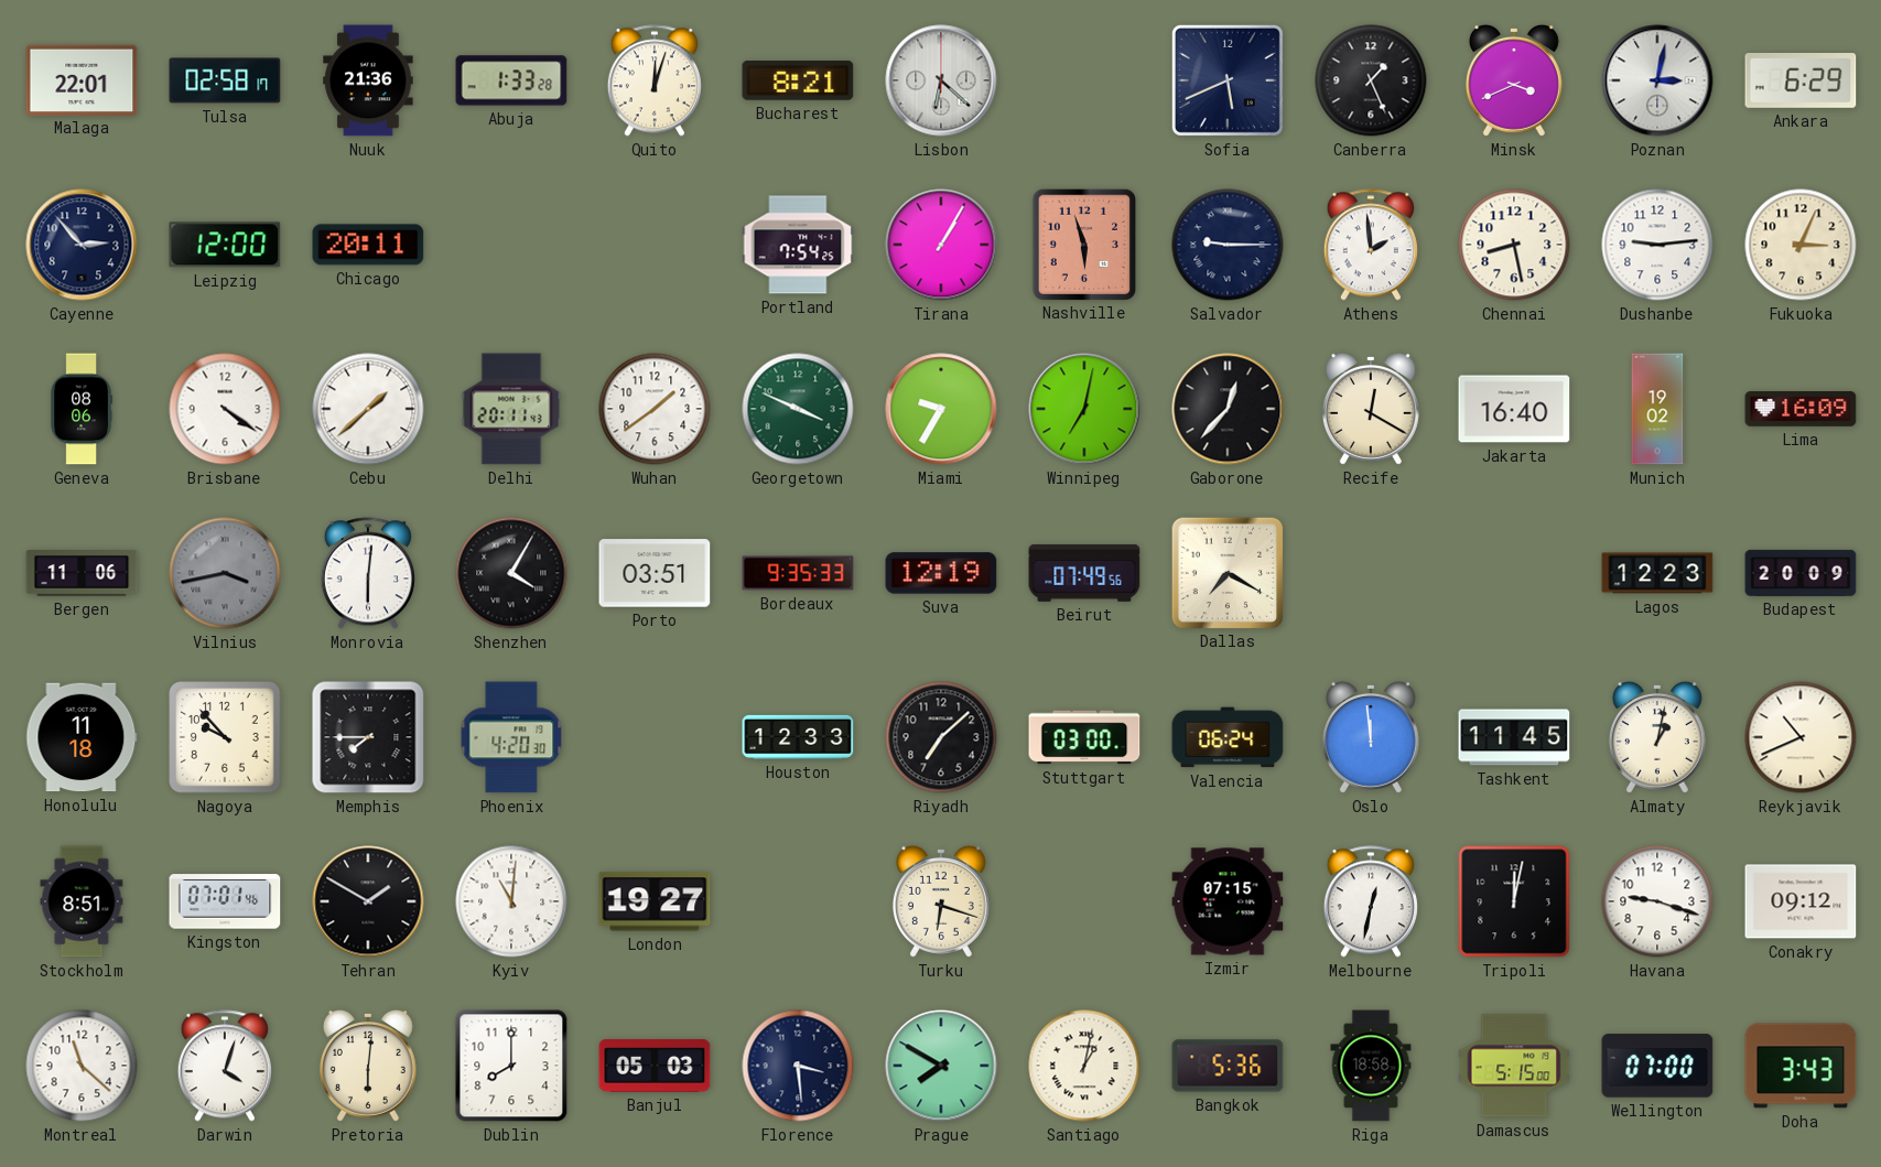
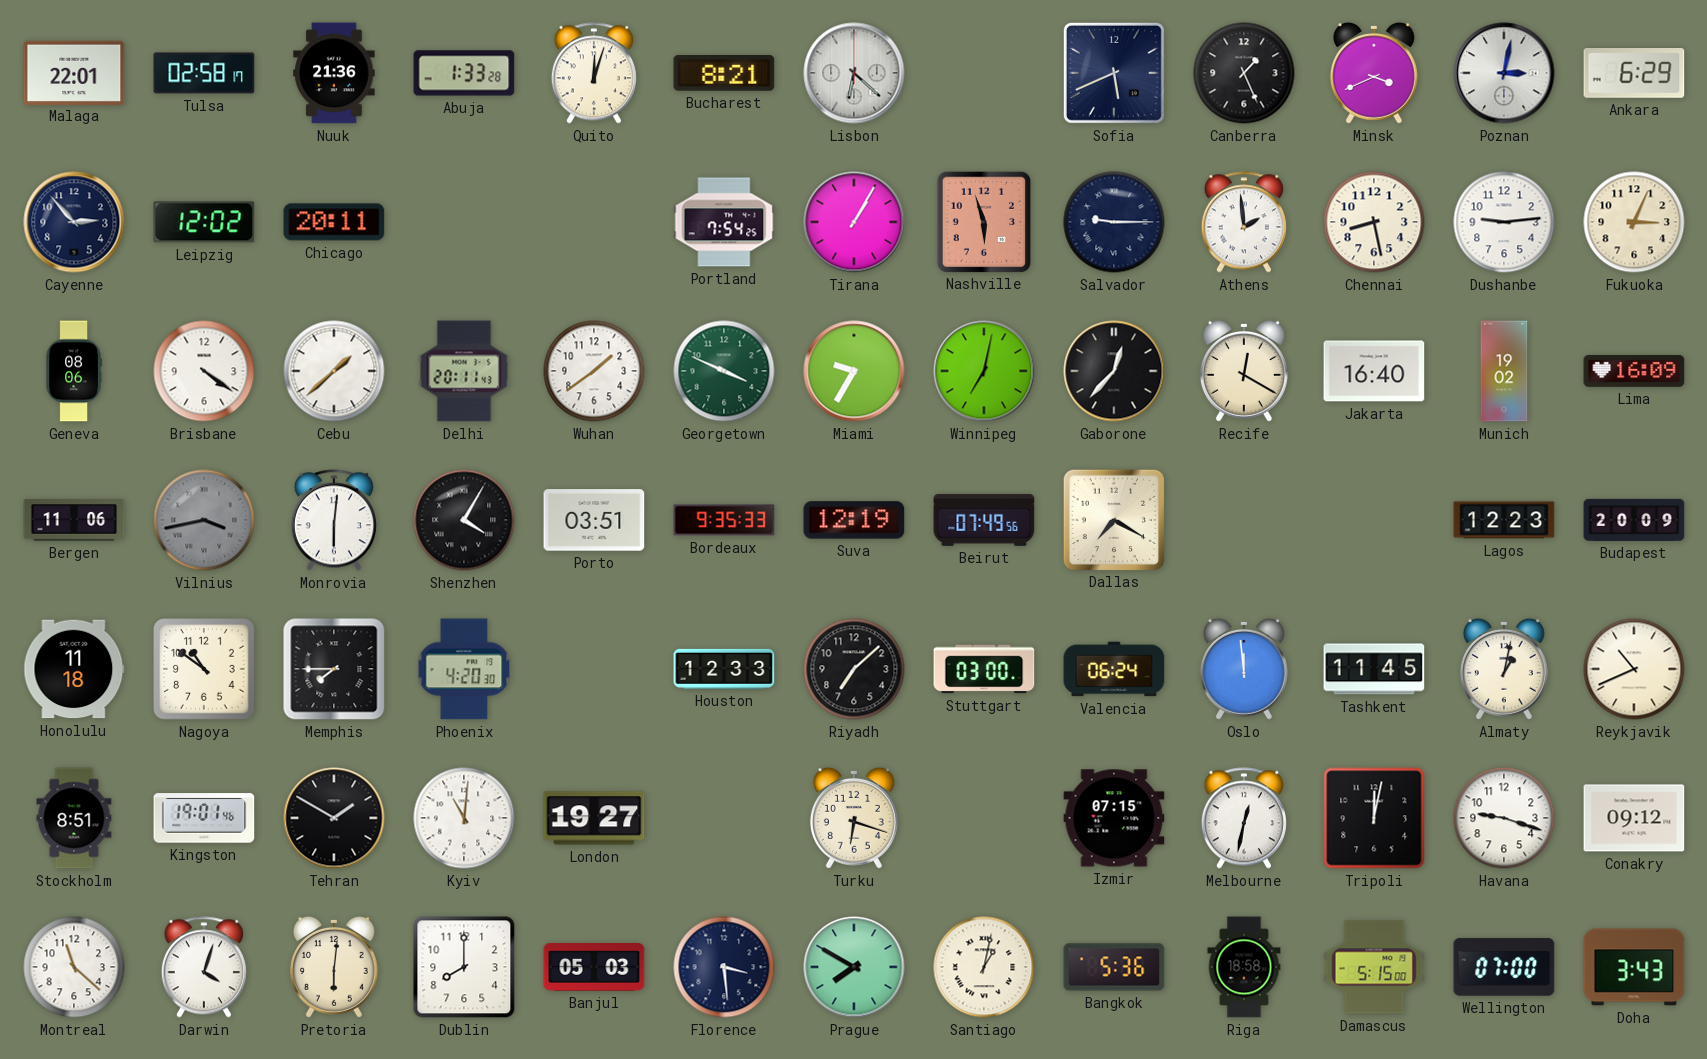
Leipzig: 12:00 -> 12:02
Nagoya: 9:53 -> 10:51
Kingston: 07:01 -> 19:01
